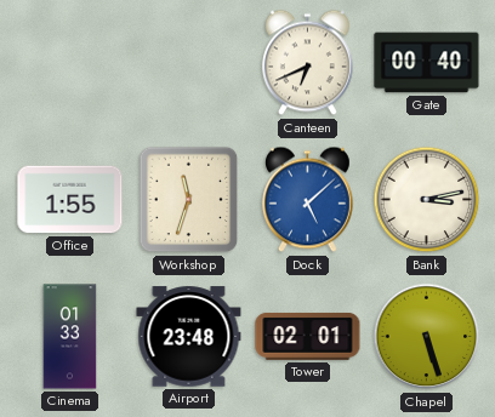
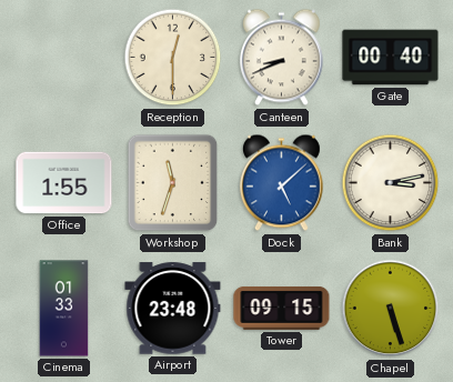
Reception: none -> 12:30
Canteen: 6:41 -> 8:41
Tower: 02:01 -> 09:15
